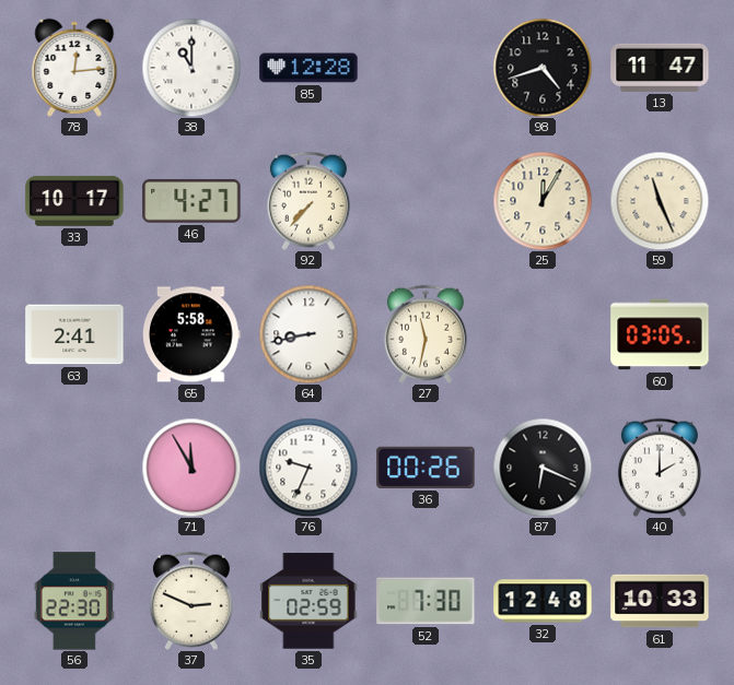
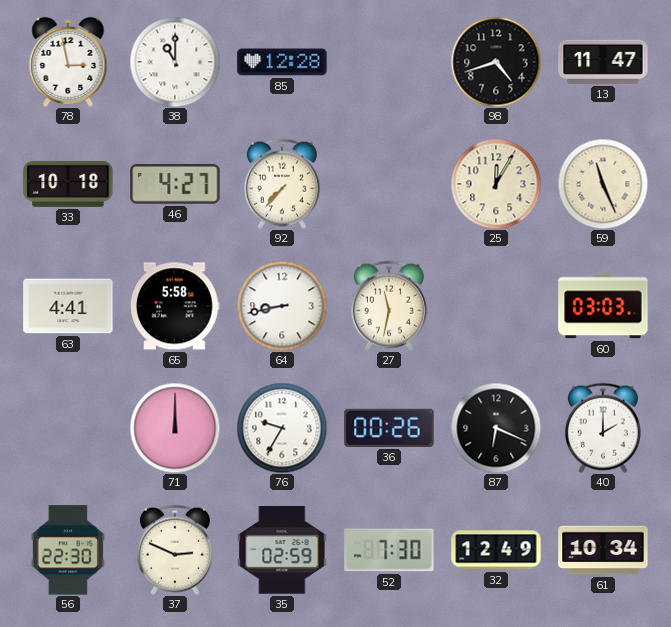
78: 12:14 -> 2:58
33: 10:17 -> 10:18
63: 2:41 -> 4:41
60: 03:05 -> 03:03
71: 11:55 -> 12:00
76: 9:34 -> 9:35
32: 12:48 -> 12:49
61: 10:33 -> 10:34
